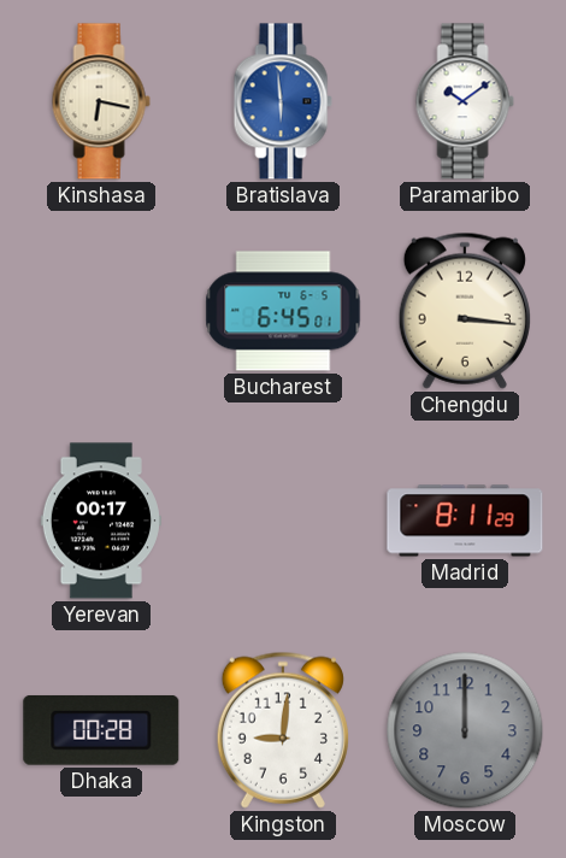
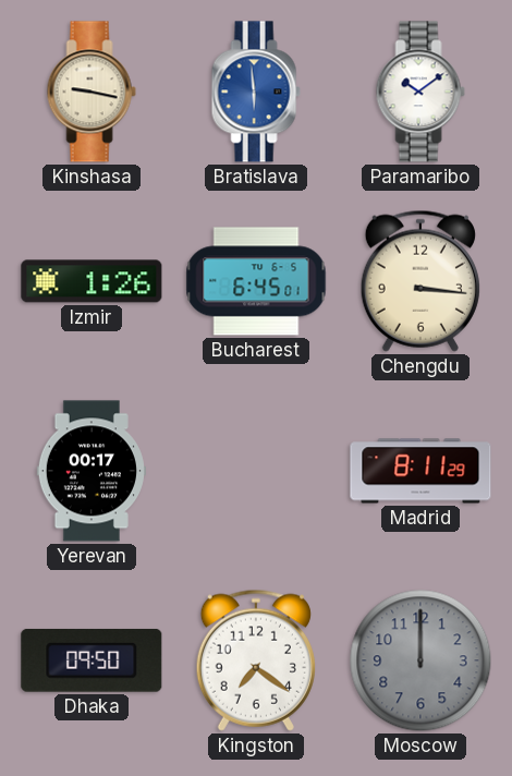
Kinshasa: 6:17 -> 9:17
Izmir: none -> 1:26
Dhaka: 00:28 -> 09:50
Kingston: 9:01 -> 7:21
